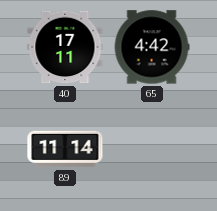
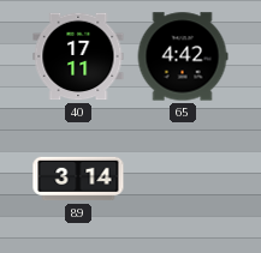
89: 11:14 -> 3:14
